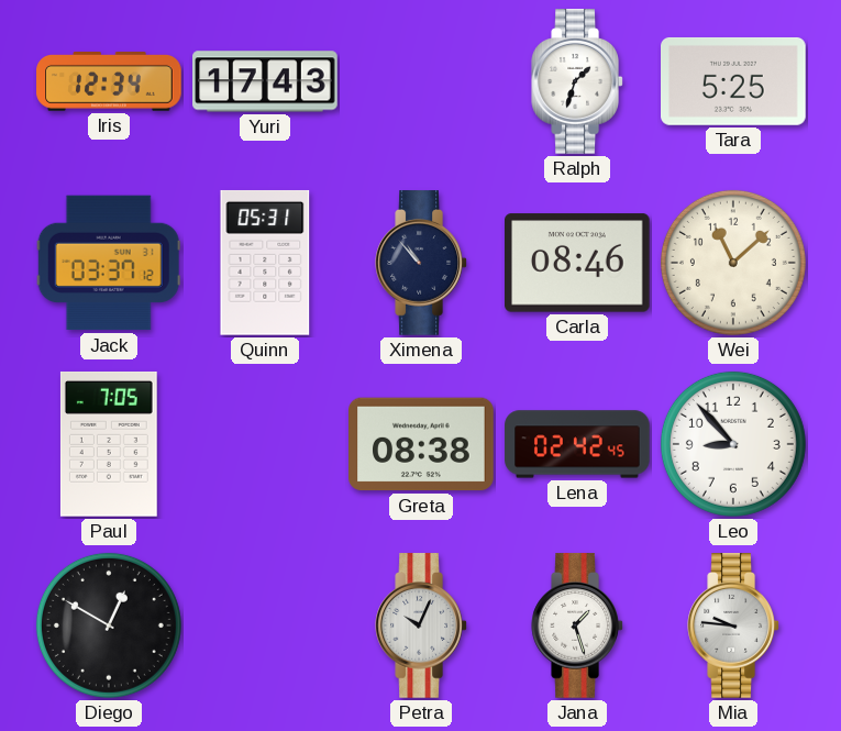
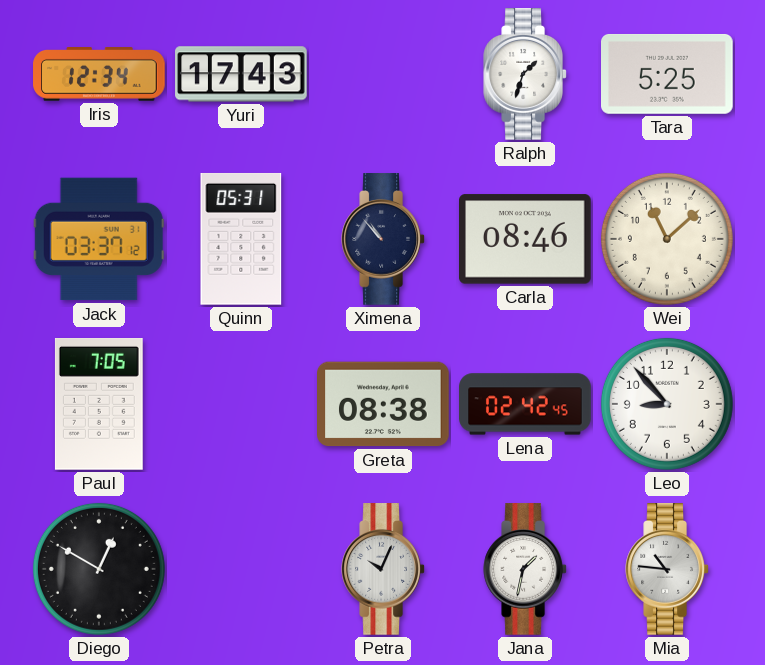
Jana: 1:27 -> 1:32
Mia: 9:46 -> 10:46
